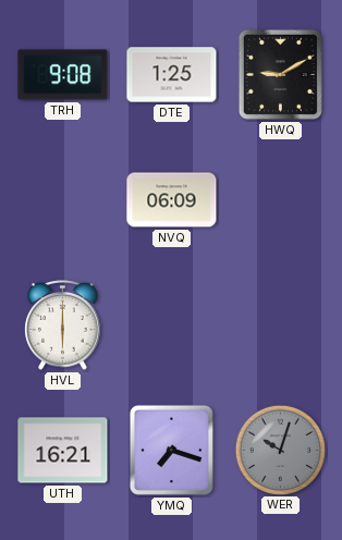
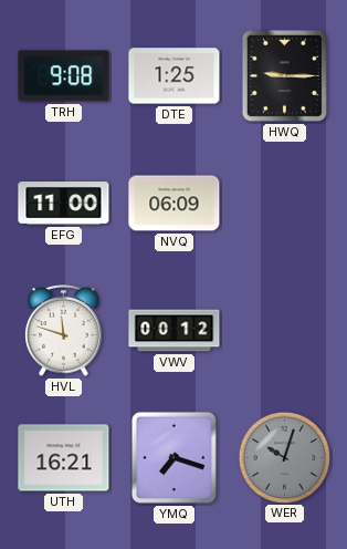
HWQ: 9:10 -> 9:15
EFG: none -> 11:00
HVL: 6:00 -> 11:48
VWV: none -> 00:12
